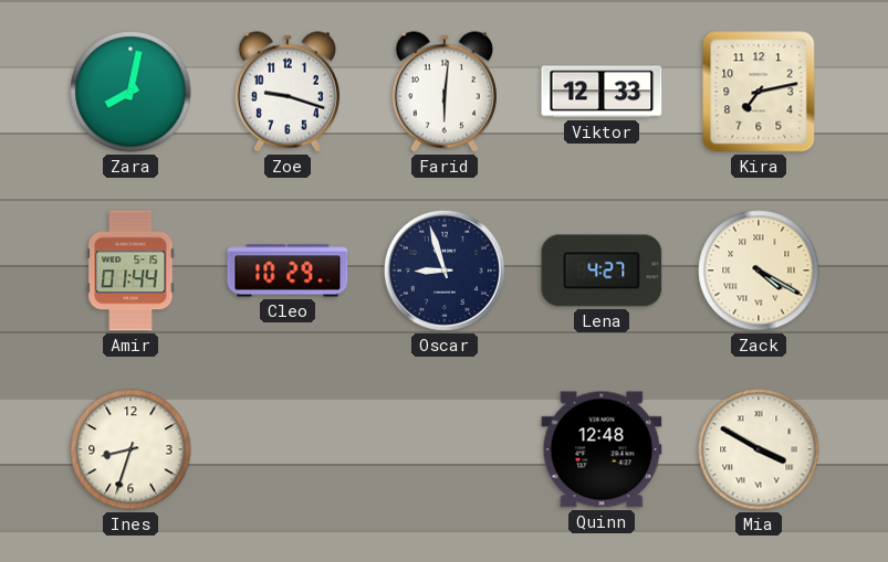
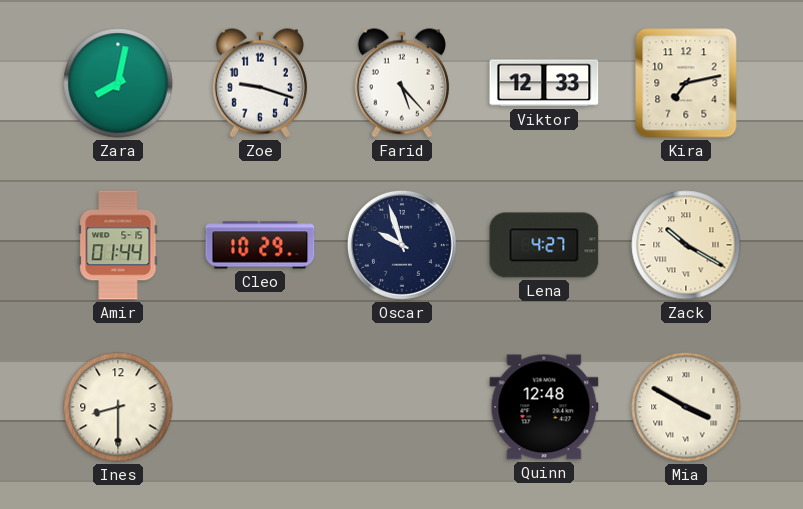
Farid: 6:01 -> 5:23
Oscar: 8:57 -> 9:57
Zack: 4:20 -> 10:20
Ines: 8:33 -> 8:30
